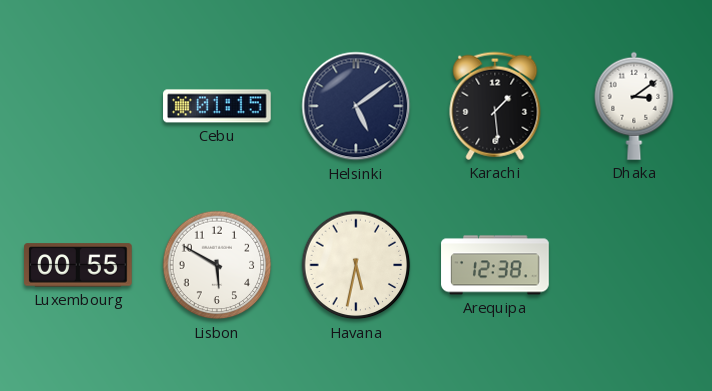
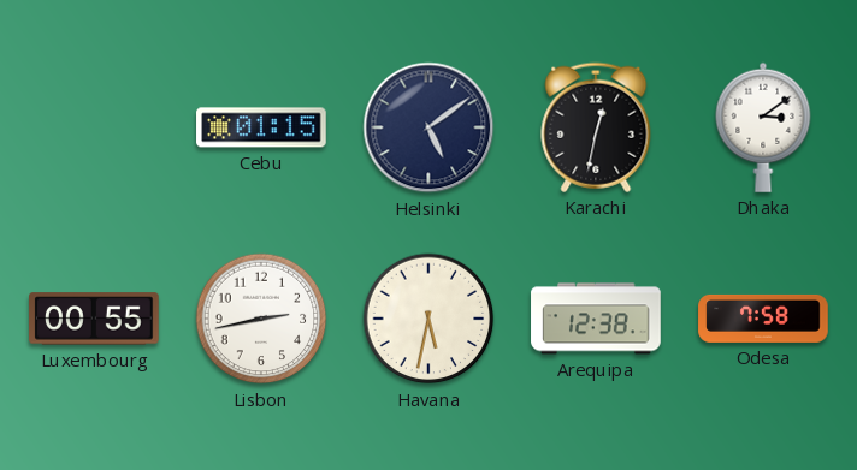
Karachi: 1:29 -> 12:32
Lisbon: 5:50 -> 2:43
Odesa: none -> 7:58
